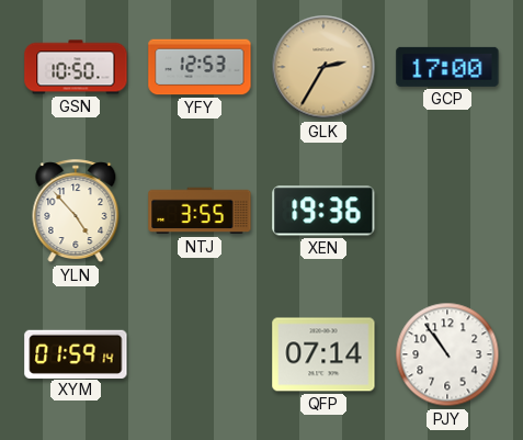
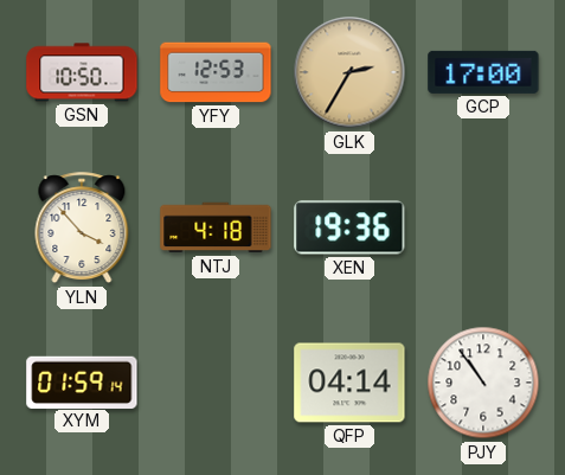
YLN: 4:53 -> 3:53
NTJ: 3:55 -> 4:18
QFP: 07:14 -> 04:14
